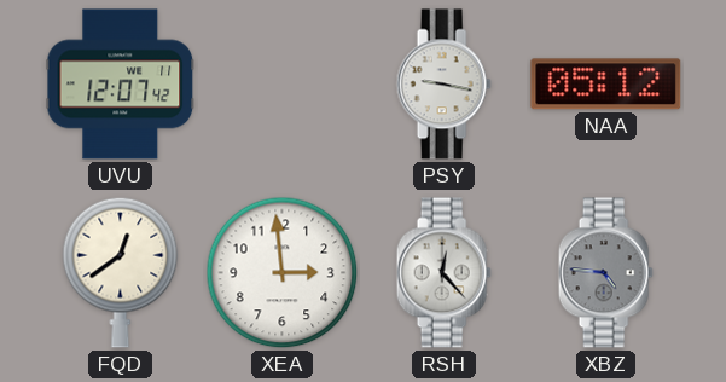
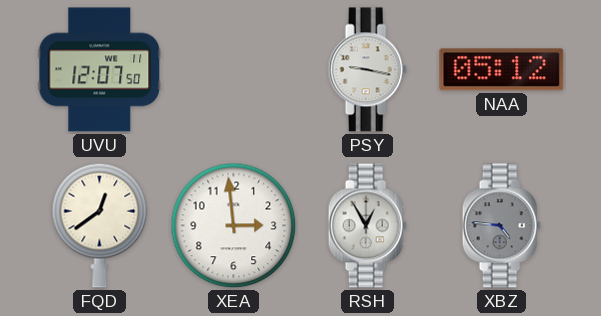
UVU: 12:07:42 -> 12:07:50
RSH: 12:23 -> 12:55
